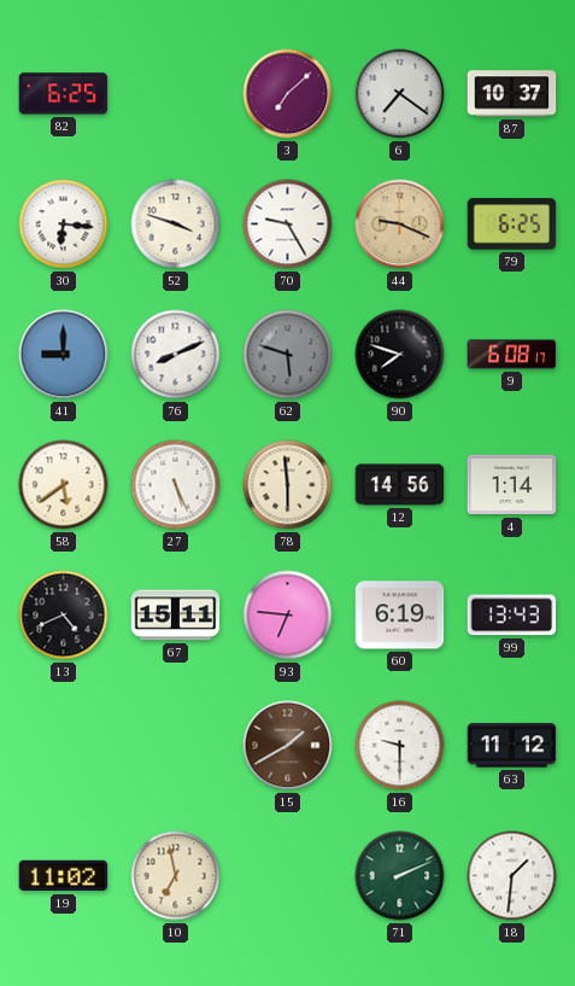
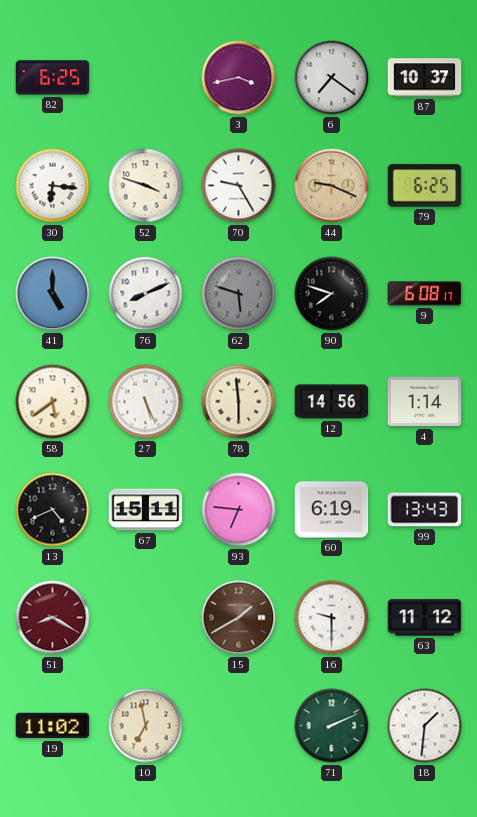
3: 7:08 -> 3:43
41: 9:00 -> 5:00
51: none -> 8:20
